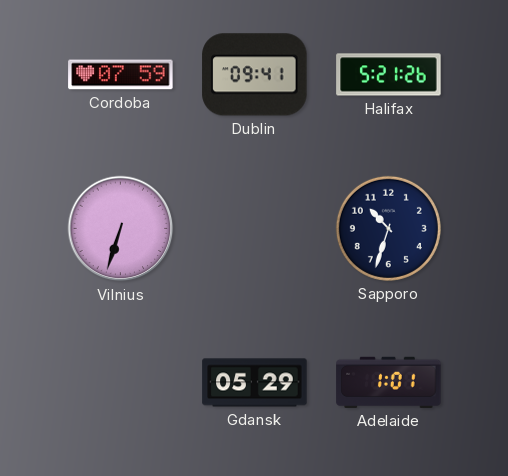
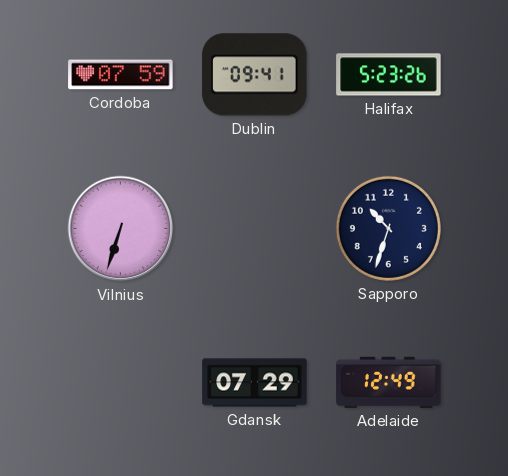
Halifax: 5:21 -> 5:23
Gdansk: 05:29 -> 07:29
Adelaide: 1:01 -> 12:49
